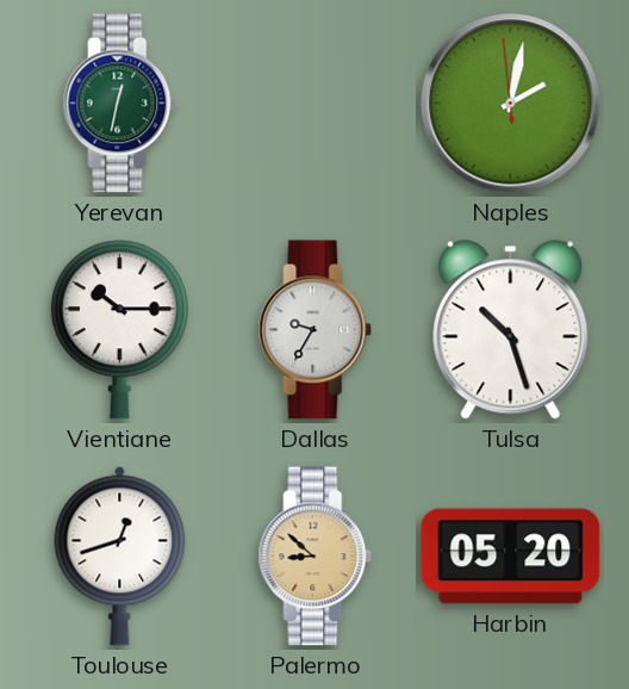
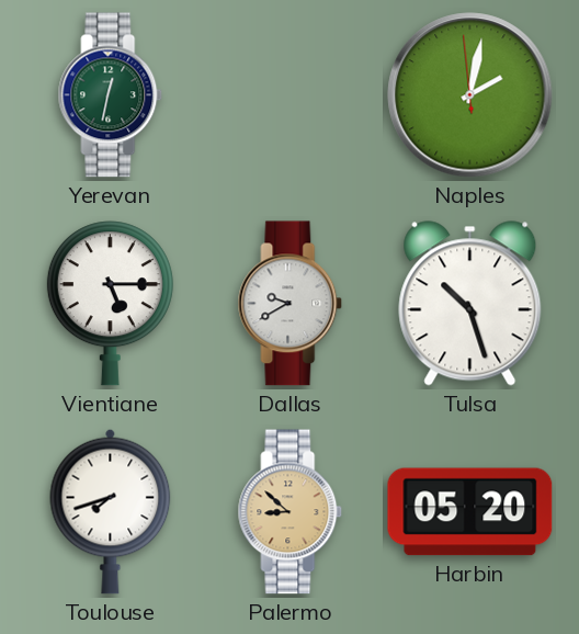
Vientiane: 10:15 -> 5:15
Dallas: 9:35 -> 9:40
Toulouse: 12:42 -> 7:42
